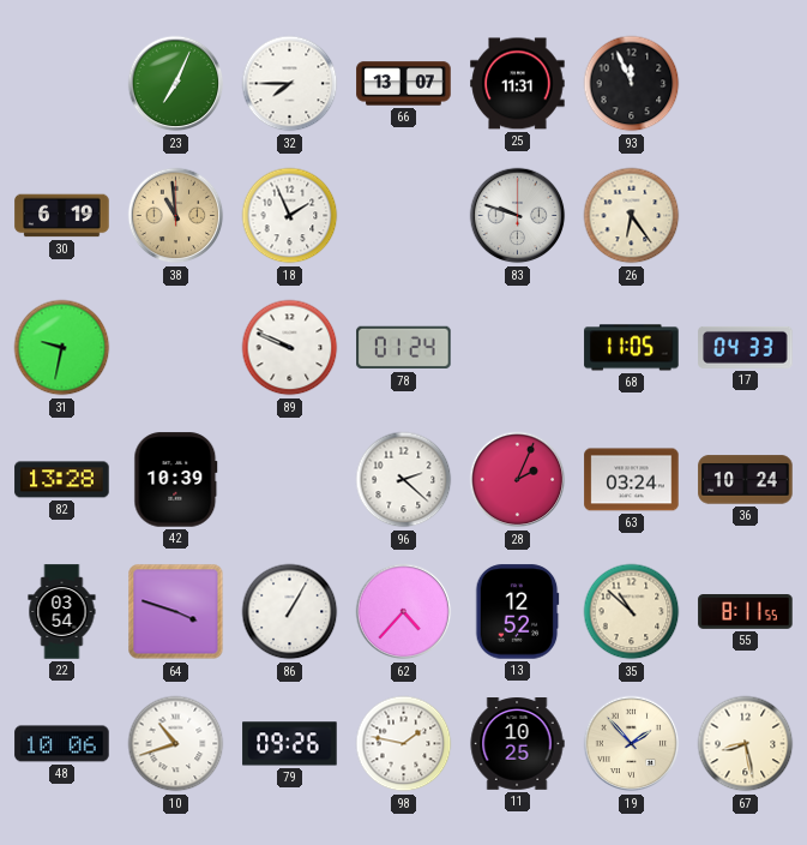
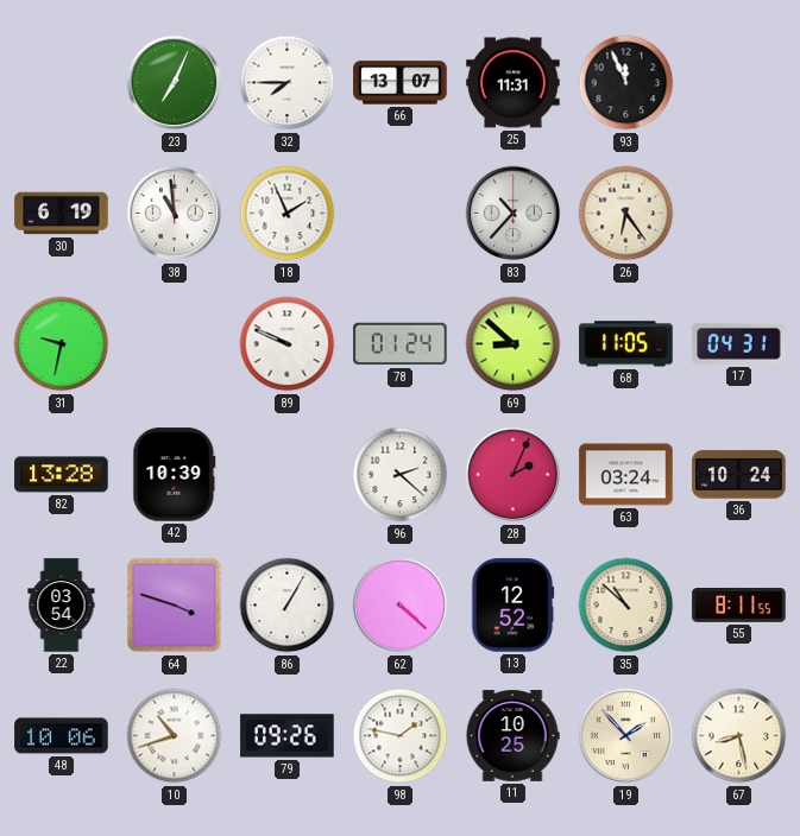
38 dial: champagne -> white
83: 9:48 -> 10:37
69: none -> 8:52
17: 04:33 -> 04:31
62: 4:37 -> 4:22
